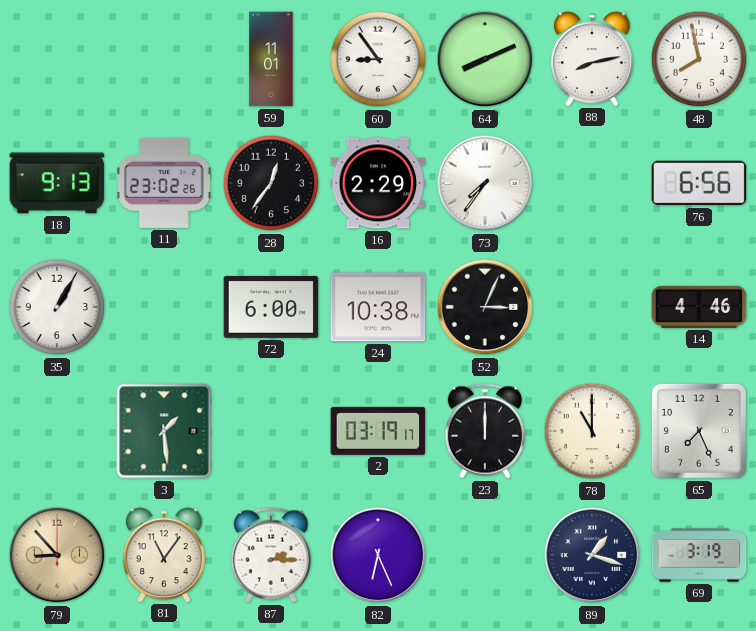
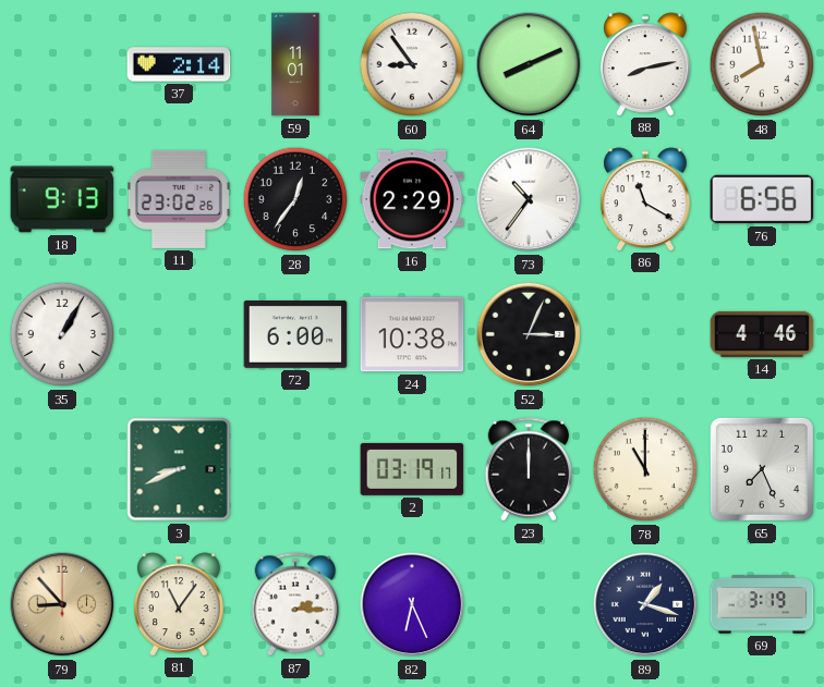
37: none -> 2:14
73: 7:36 -> 10:36
86: none -> 11:20
3: 1:29 -> 8:41
